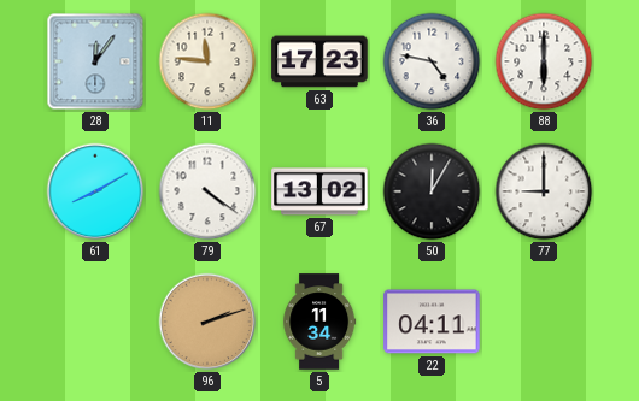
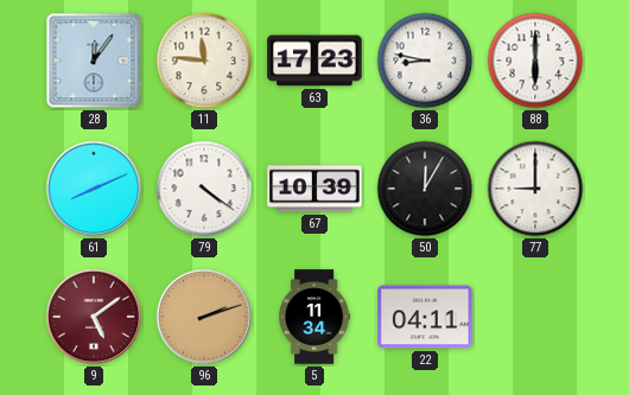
36: 4:47 -> 8:47
61: 8:10 -> 8:11
67: 13:02 -> 10:39
9: none -> 5:09
